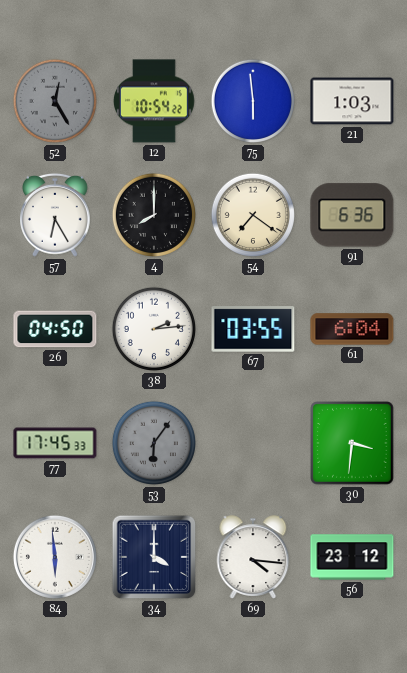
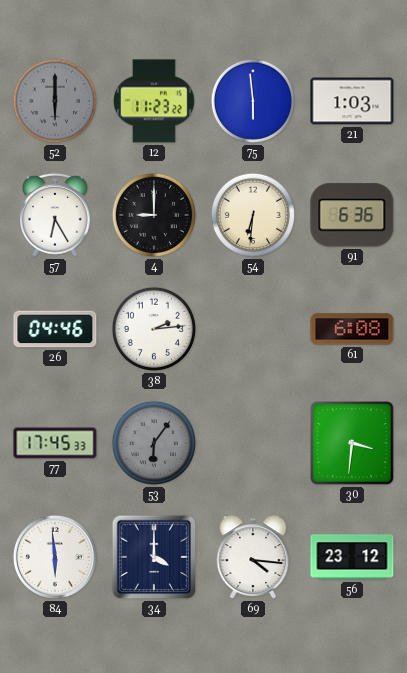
52: 12:25 -> 6:00
12: 10:54 -> 11:23
4: 8:00 -> 9:00
54: 7:21 -> 6:31
26: 04:50 -> 04:46
67: 03:55 -> none
61: 6:04 -> 6:08
